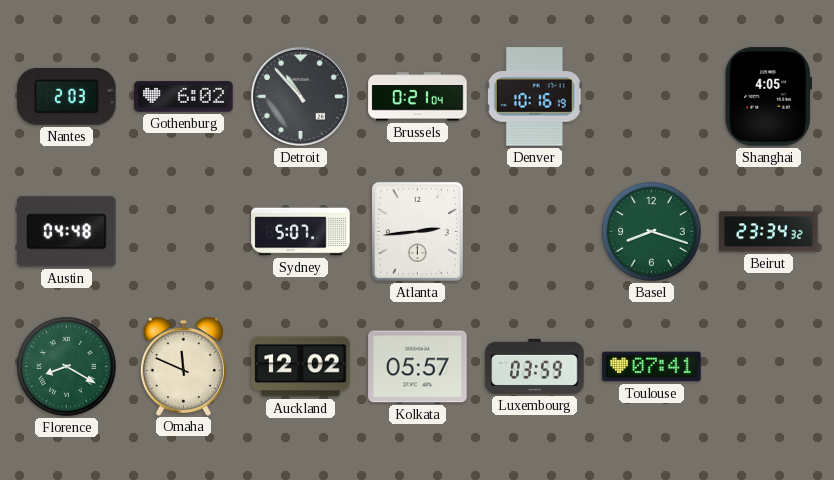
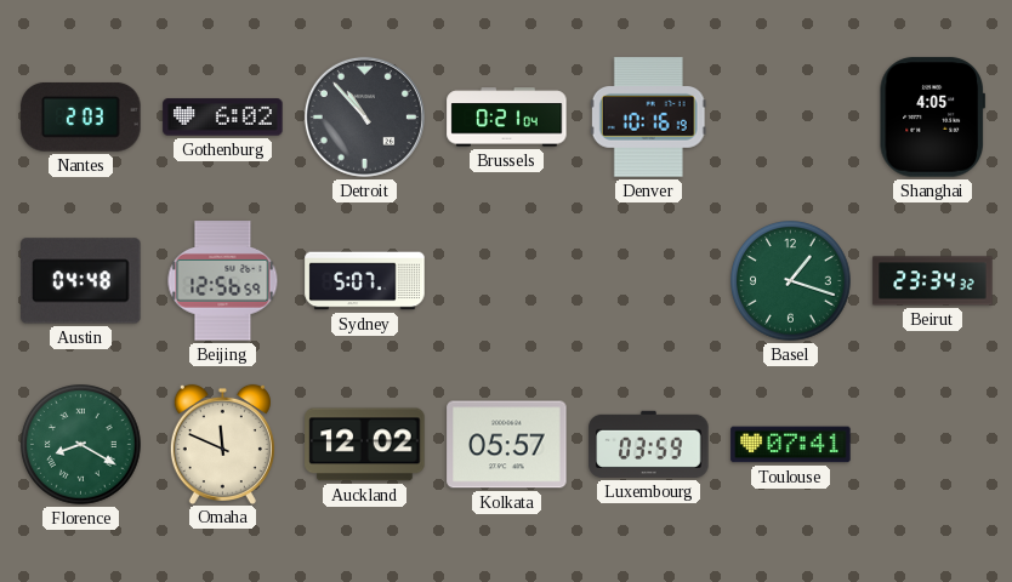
Beijing: none -> 12:56
Atlanta: 2:44 -> none
Basel: 8:18 -> 1:18
